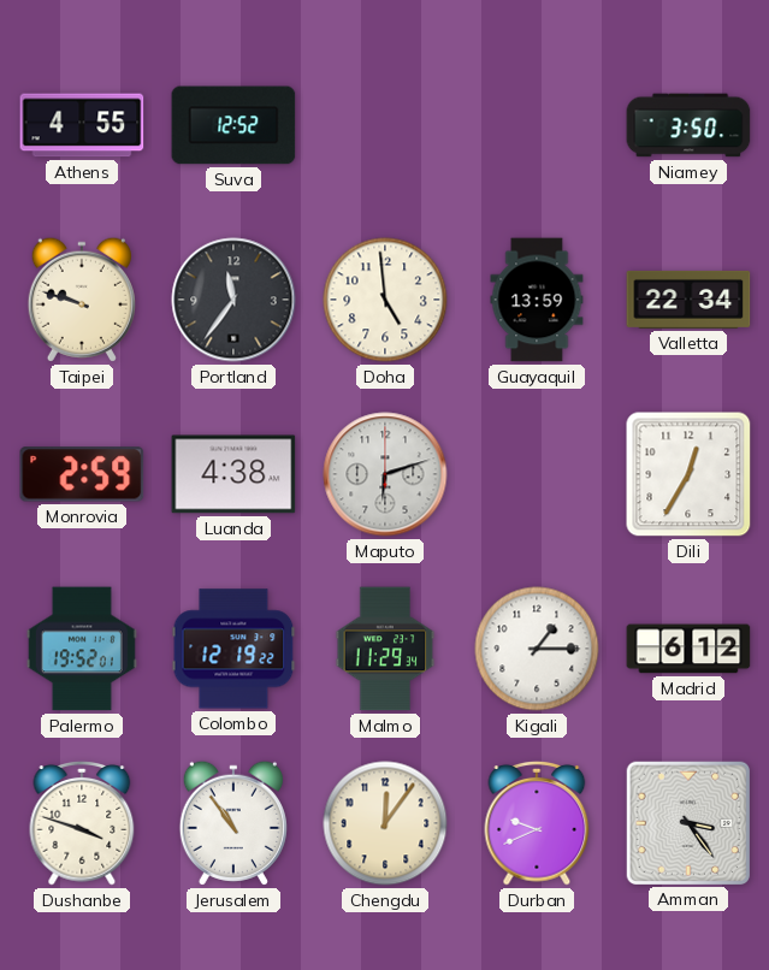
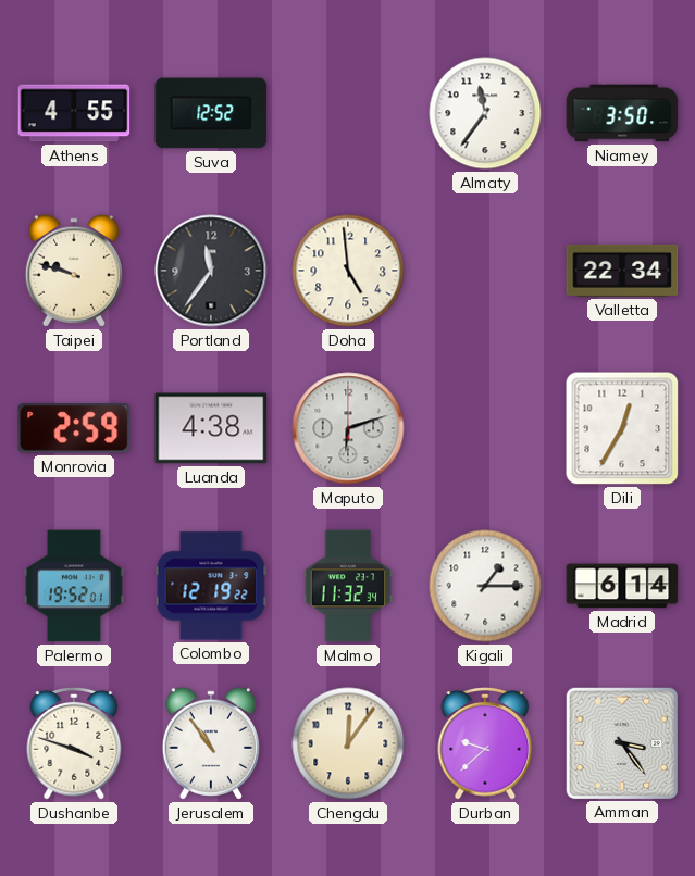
Almaty: none -> 11:36
Guayaquil: 13:59 -> none
Malmo: 11:29 -> 11:32
Madrid: 6:12 -> 6:14
Durban: 9:41 -> 9:38
